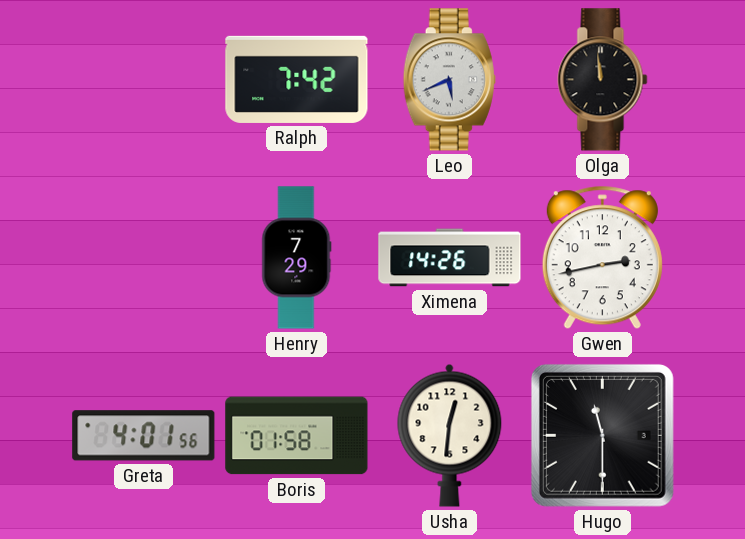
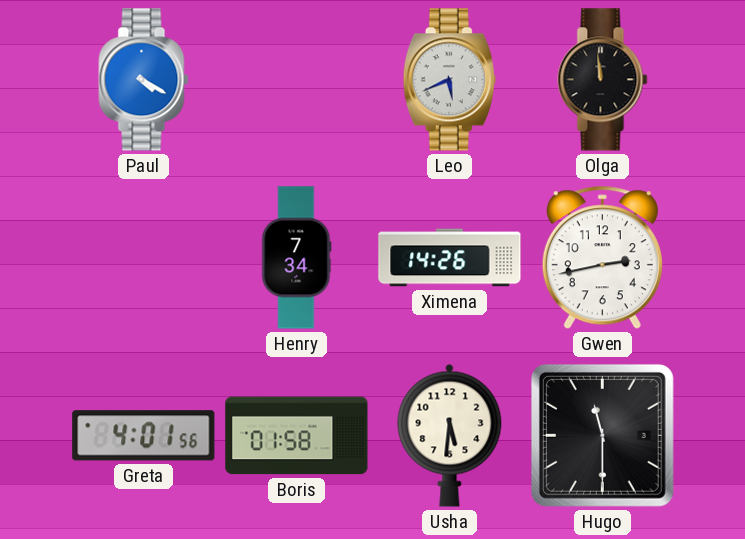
Paul: none -> 4:20
Ralph: 7:42 -> none
Henry: 7:29 -> 7:34
Usha: 12:31 -> 5:31
